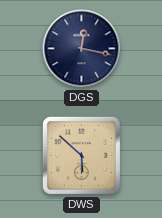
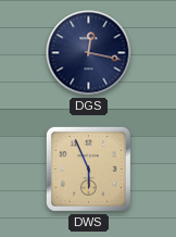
DWS: 5:52 -> 5:56
